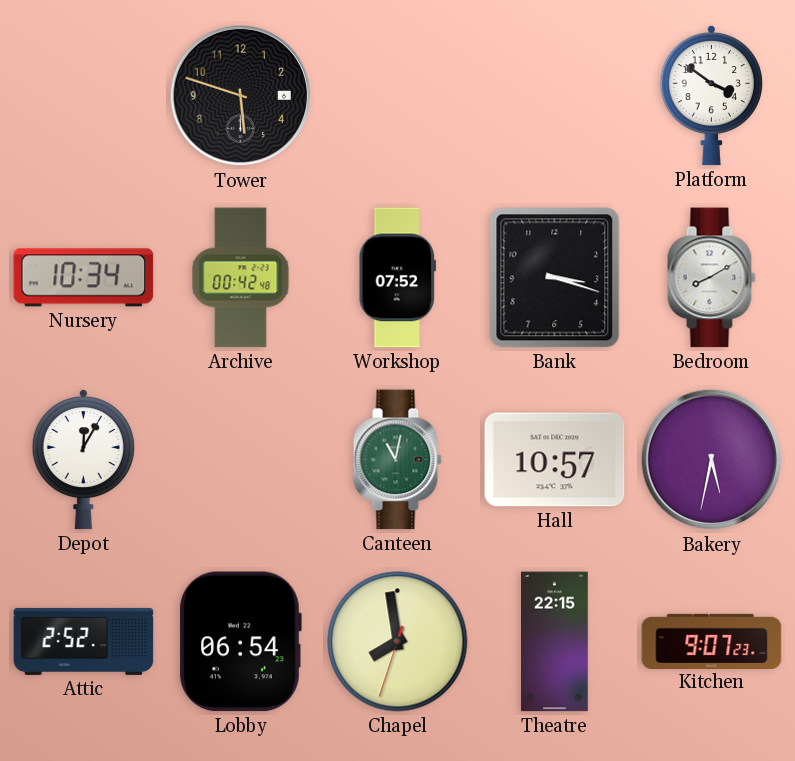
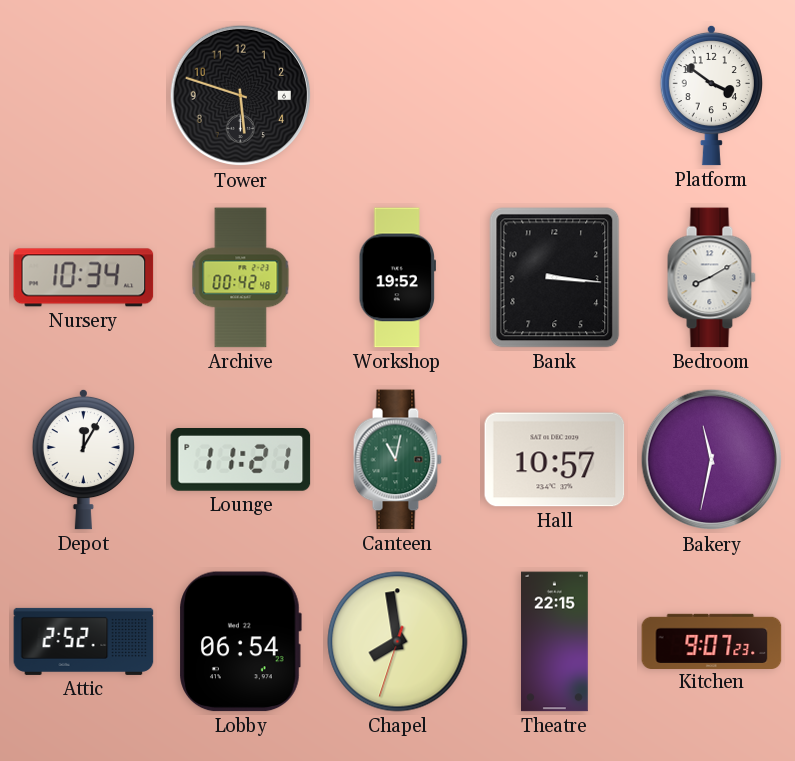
Workshop: 07:52 -> 19:52
Bank: 3:18 -> 3:16
Lounge: none -> 11:21
Bakery: 5:32 -> 11:32
